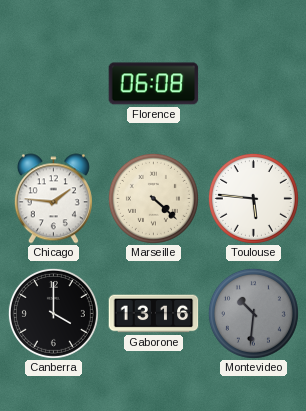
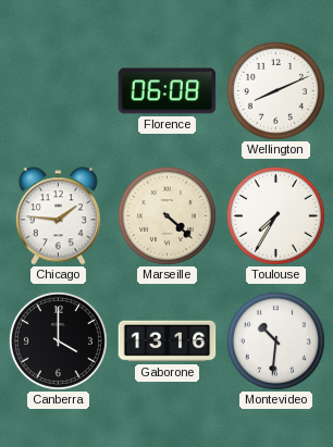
Wellington: none -> 8:11
Toulouse: 5:46 -> 7:35
Montevideo dial: grey -> white
